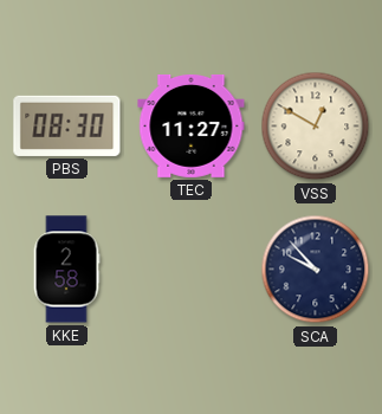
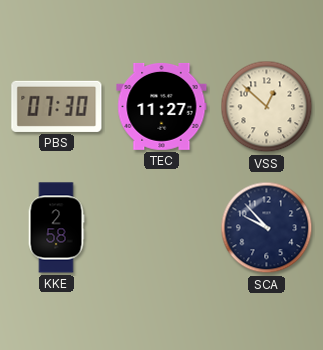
PBS: 08:30 -> 07:30
VSS: 12:50 -> 12:52
